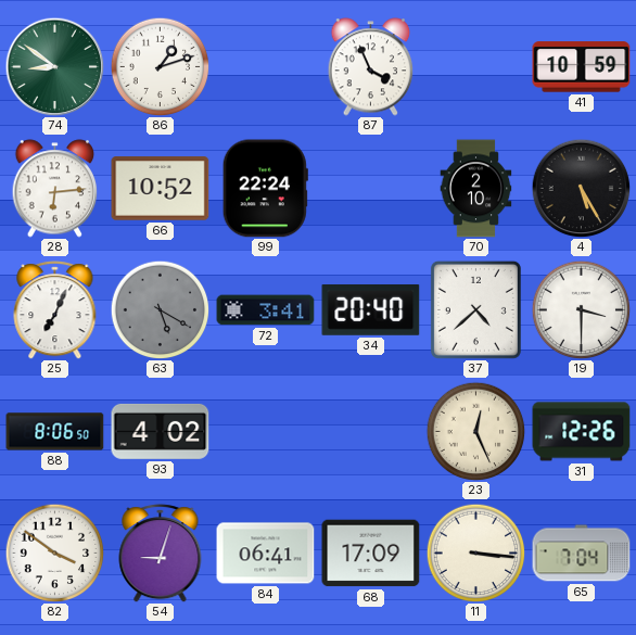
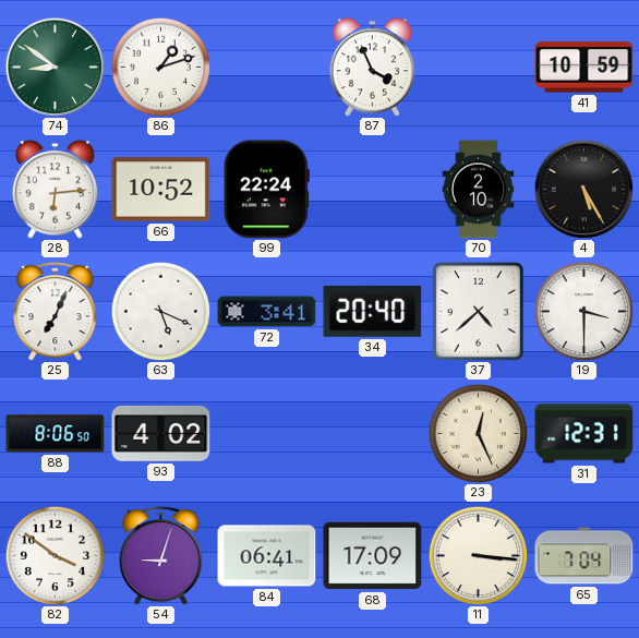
63: 5:20 -> 5:19
63 dial: grey -> white
31: 12:26 -> 12:31
